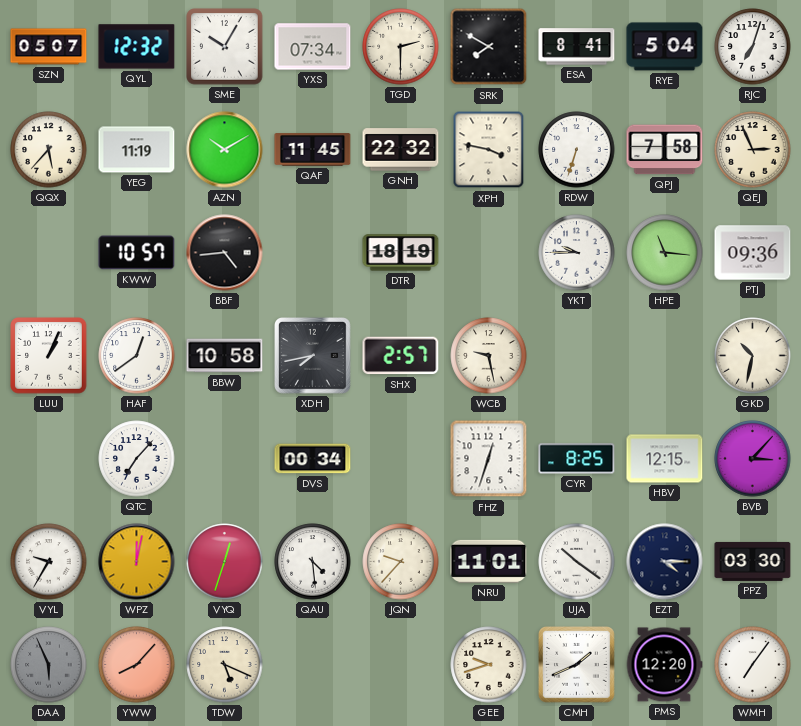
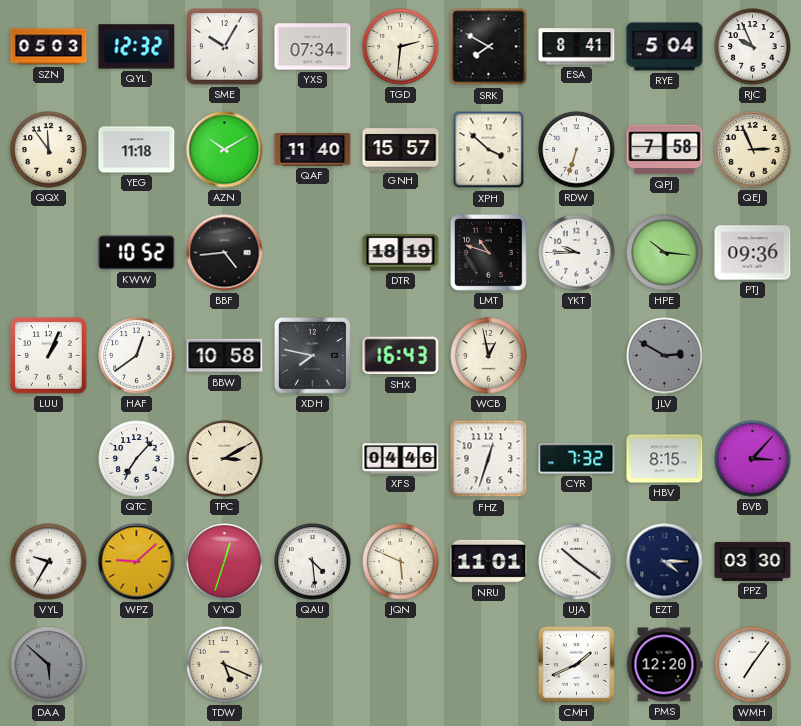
SZN: 05:07 -> 05:03
TGD: 2:30 -> 2:31
RJC: 7:03 -> 9:56
QQX: 5:37 -> 11:54
YEG: 11:19 -> 11:18
QAF: 11:45 -> 11:40
GNH: 22:32 -> 15:57
XPH: 3:47 -> 3:52
KWW: 10:57 -> 10:52
LMT: none -> 10:48
HPE: 11:16 -> 10:16
XDH: 7:43 -> 7:47
SHX: 2:57 -> 16:43
WCB: 9:28 -> 12:58
JLV: none -> 2:50
GKD: 10:32 -> none
TPC: none -> 3:10
DVS: 00:34 -> none
XFS: none -> 04:46
CYR: 8:25 -> 7:32
HBV: 12:15 -> 8:15
WPZ: 12:02 -> 9:08
JQN: 9:37 -> 5:49
DAA: 5:56 -> 5:52
YWW: 8:07 -> none
GEE: 9:42 -> none
